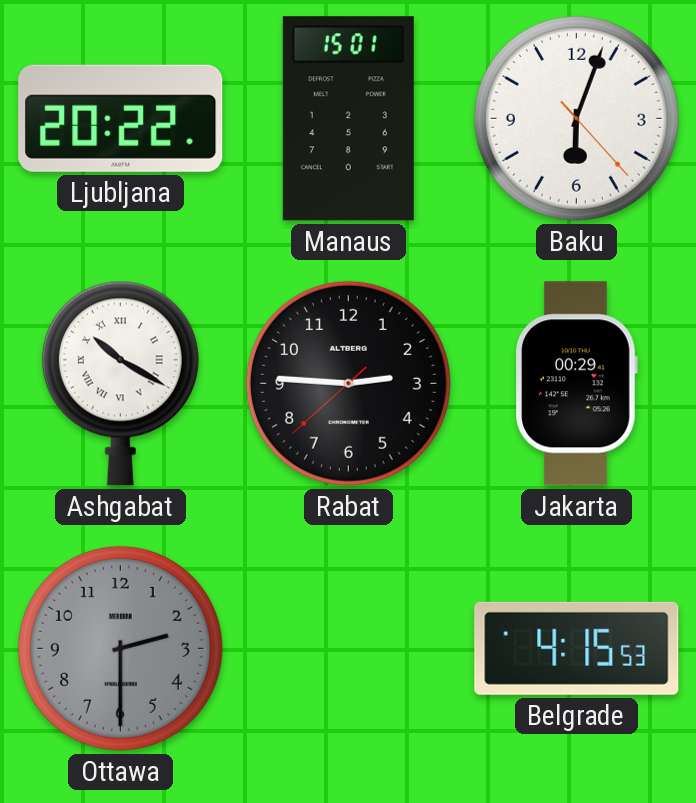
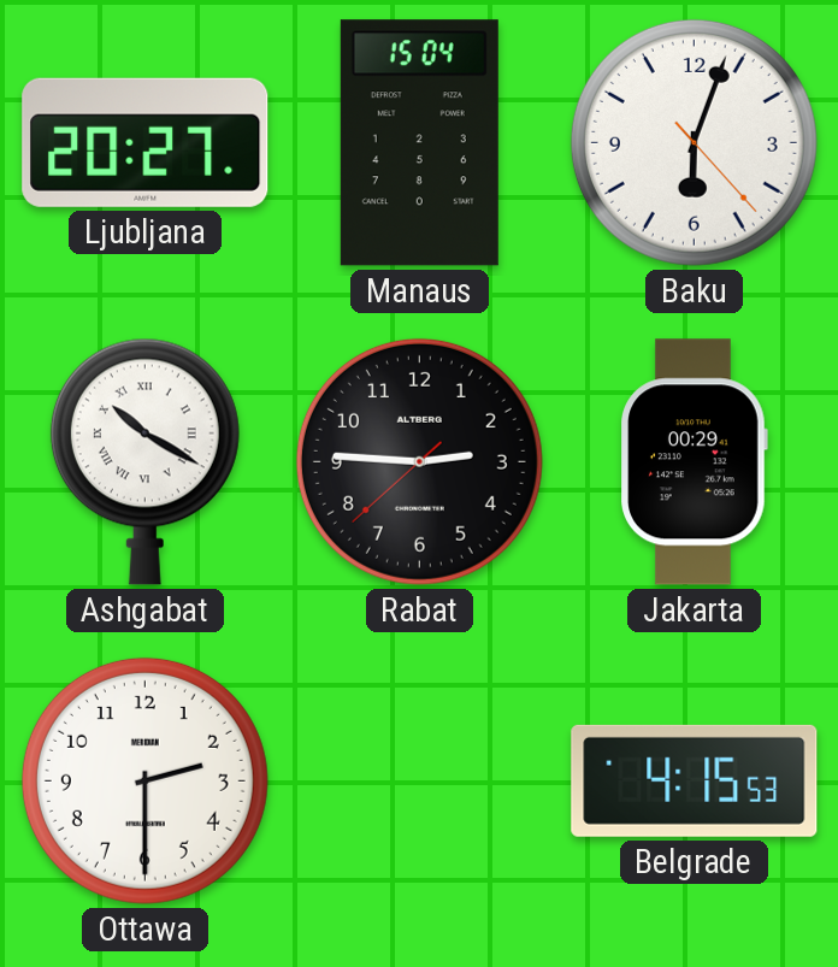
Ljubljana: 20:22 -> 20:27
Manaus: 15:01 -> 15:04
Ottawa dial: grey -> white
